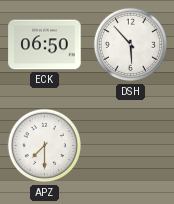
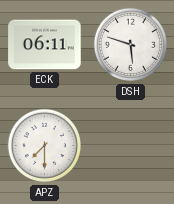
ECK: 06:50 -> 06:11
DSH: 5:53 -> 5:48
